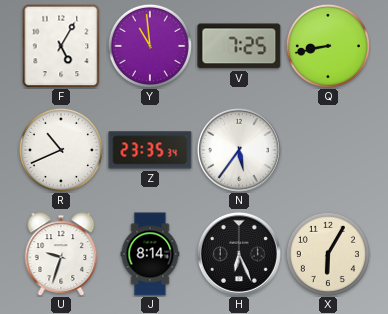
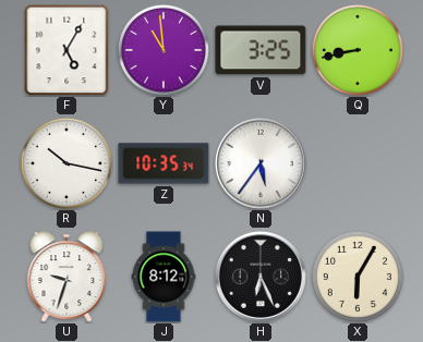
V: 7:25 -> 3:25
R: 10:41 -> 10:17
Z: 23:35 -> 10:35
J: 8:14 -> 8:12
